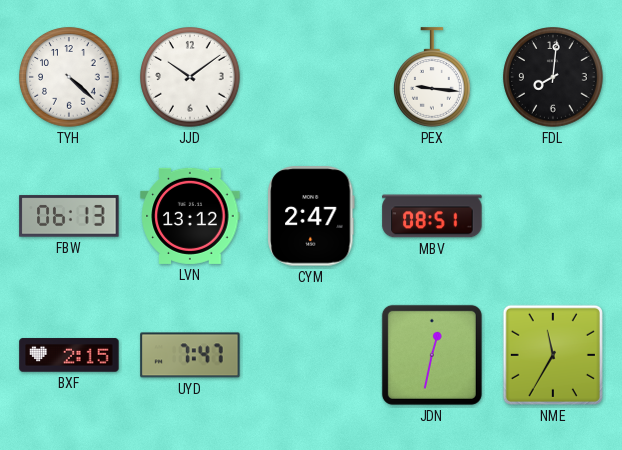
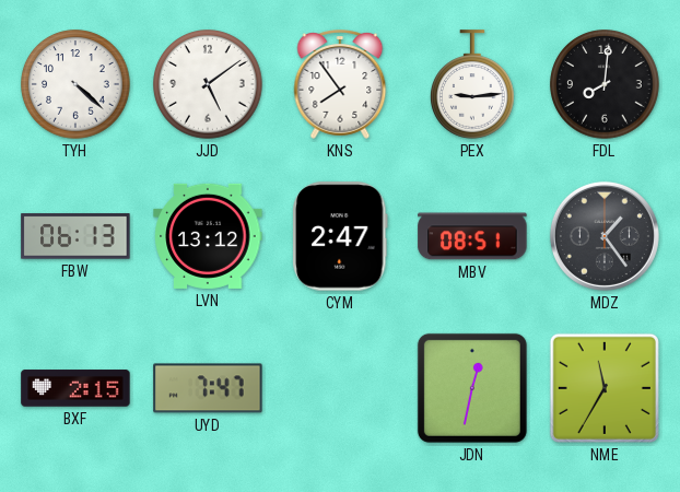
JJD: 10:09 -> 5:09
KNS: none -> 7:54
PEX: 9:16 -> 9:14
MDZ: none -> 1:24
